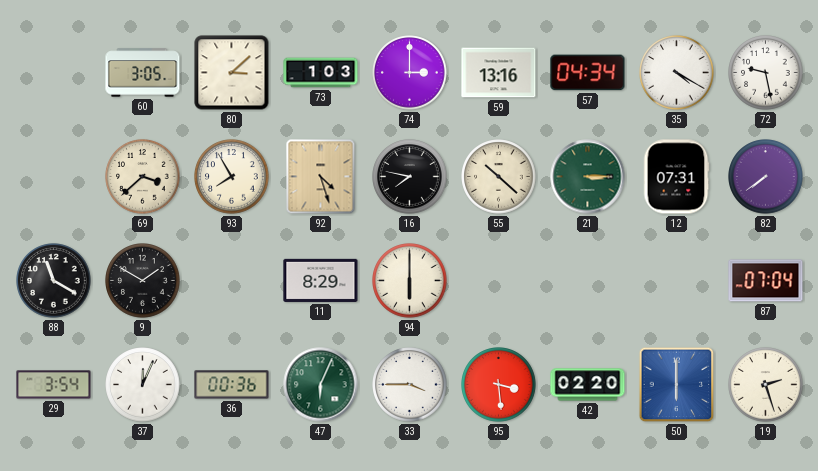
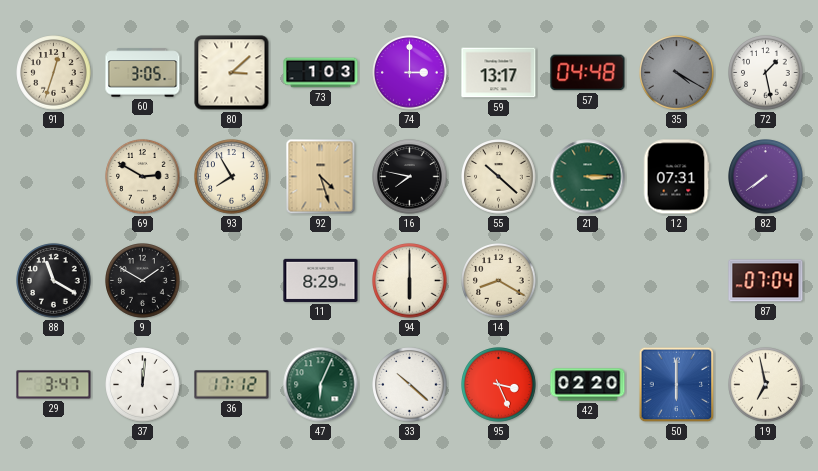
91: none -> 12:33
59: 13:16 -> 13:17
57: 04:34 -> 04:48
35 dial: white -> grey
72: 9:28 -> 1:28
69: 3:38 -> 2:50
14: none -> 8:20
29: 3:54 -> 3:47
37: 12:04 -> 12:01
36: 00:36 -> 17:12
33: 3:45 -> 10:22
95: 3:29 -> 3:26
19: 2:27 -> 6:58
